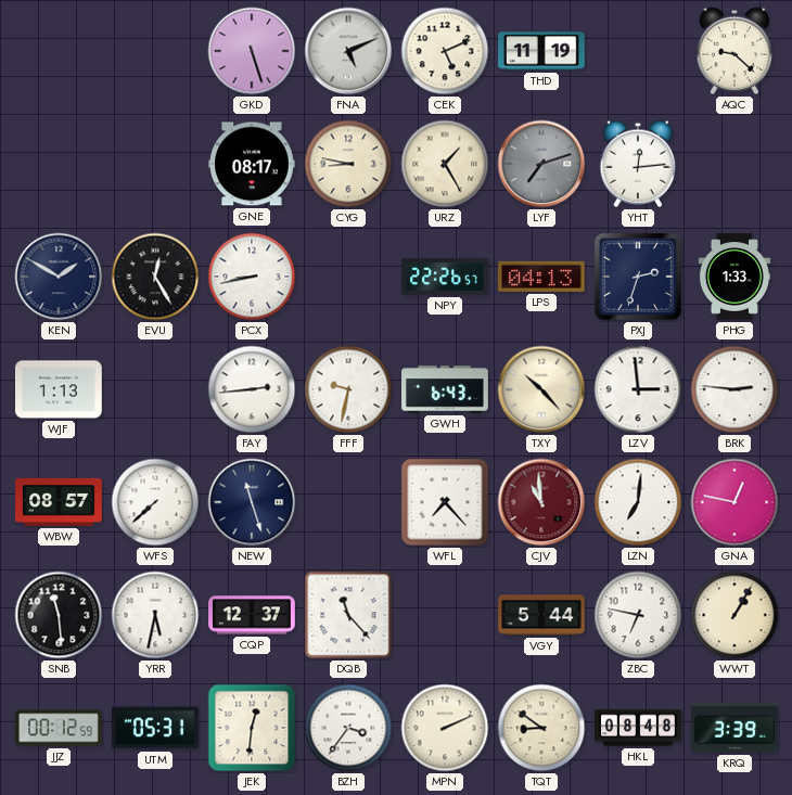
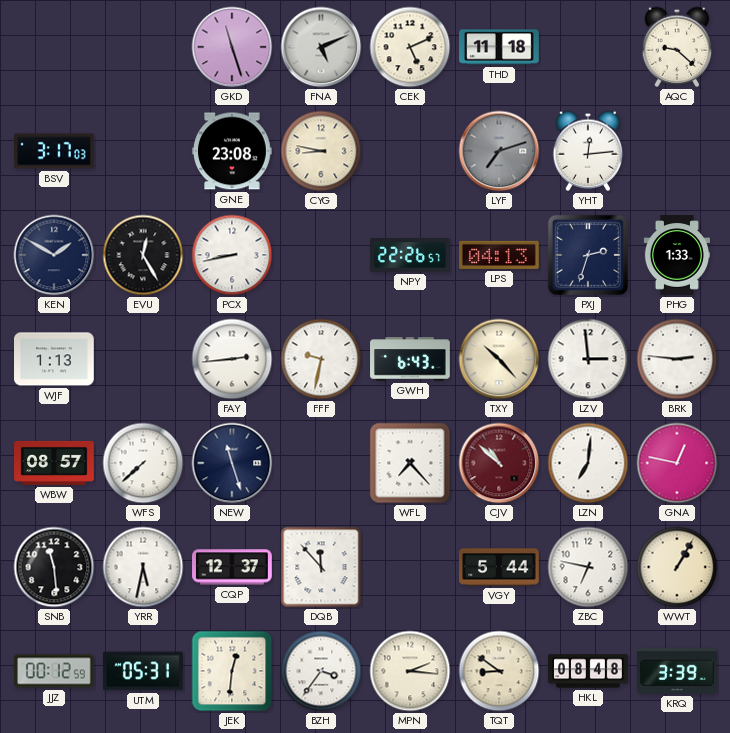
GKD: 5:27 -> 11:27
THD: 11:19 -> 11:18
BSV: none -> 3:17
GNE: 08:17 -> 23:08
URZ: 1:25 -> none
CJV: 10:59 -> 10:52
DQB: 11:23 -> 11:53
MPN: 2:11 -> 2:16
